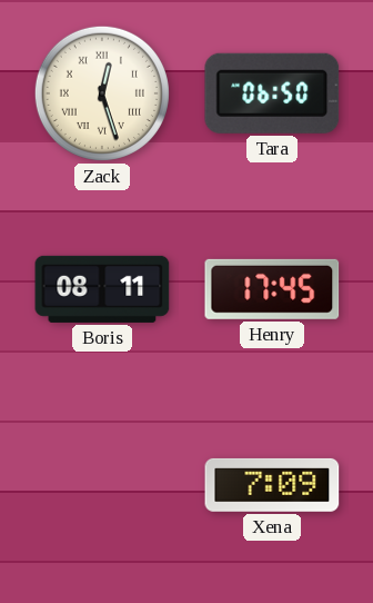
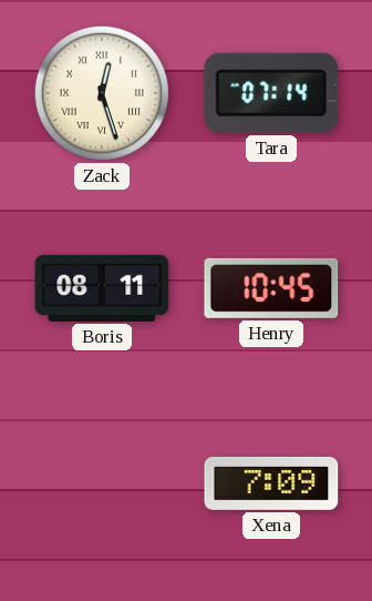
Tara: 06:50 -> 07:14
Henry: 17:45 -> 10:45
